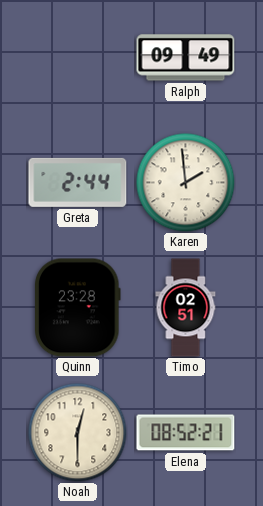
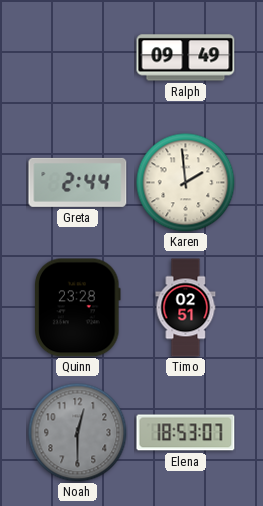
Noah dial: cream -> grey
Elena: 08:52 -> 18:53
